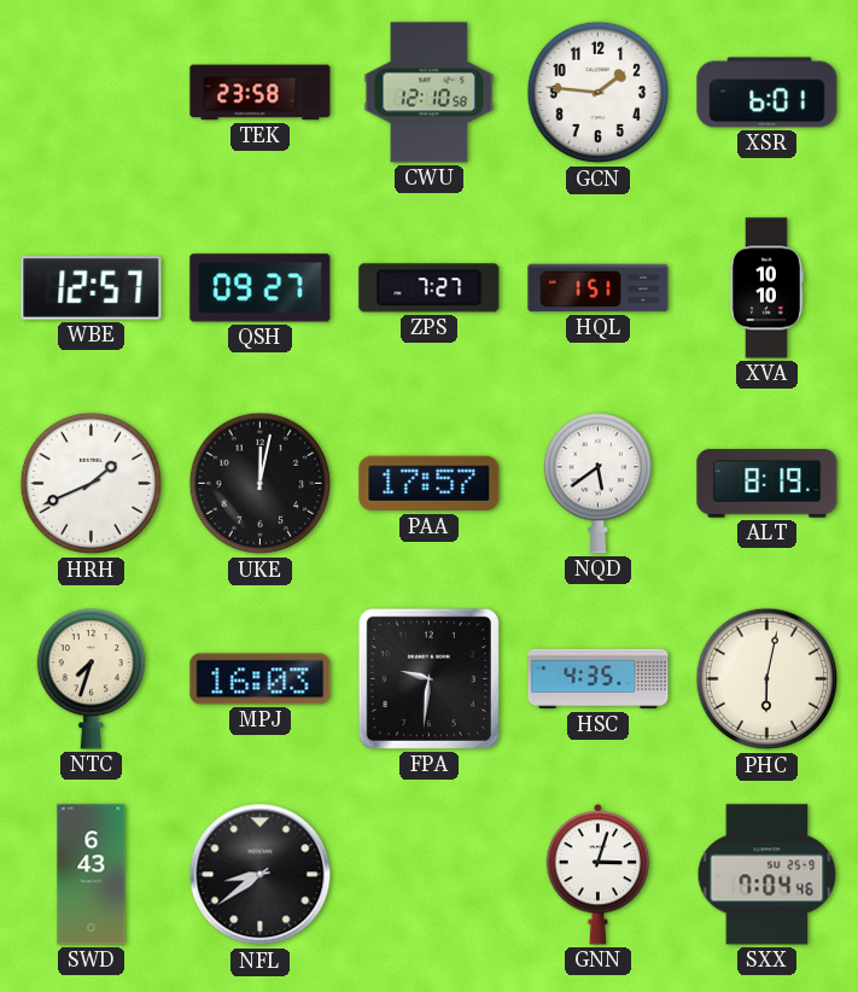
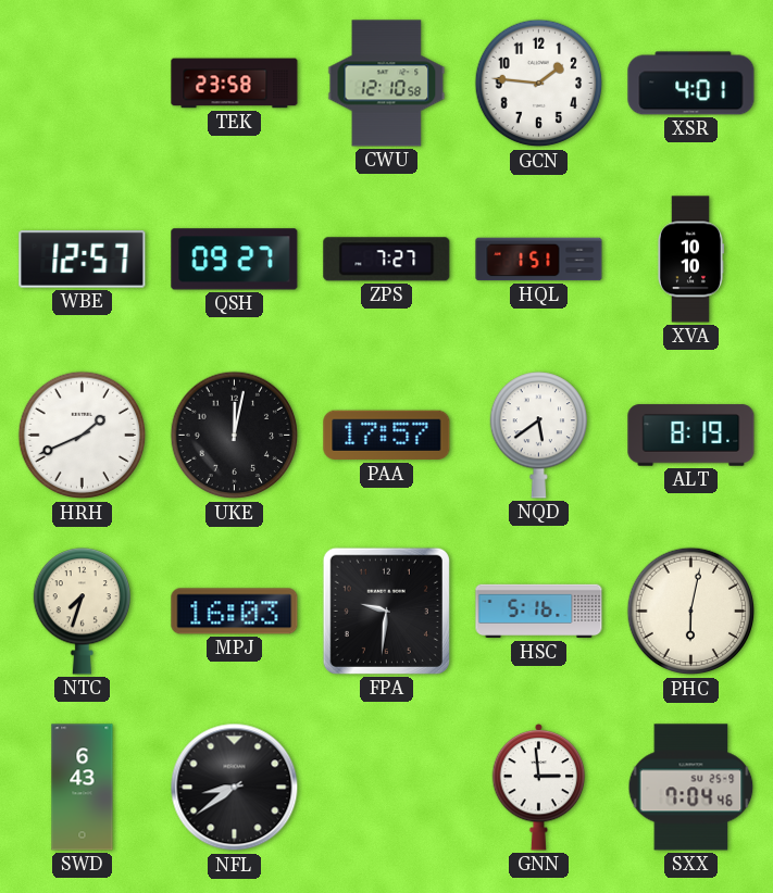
XSR: 6:01 -> 4:01
HSC: 4:35 -> 5:16
GNN: 3:03 -> 2:59
